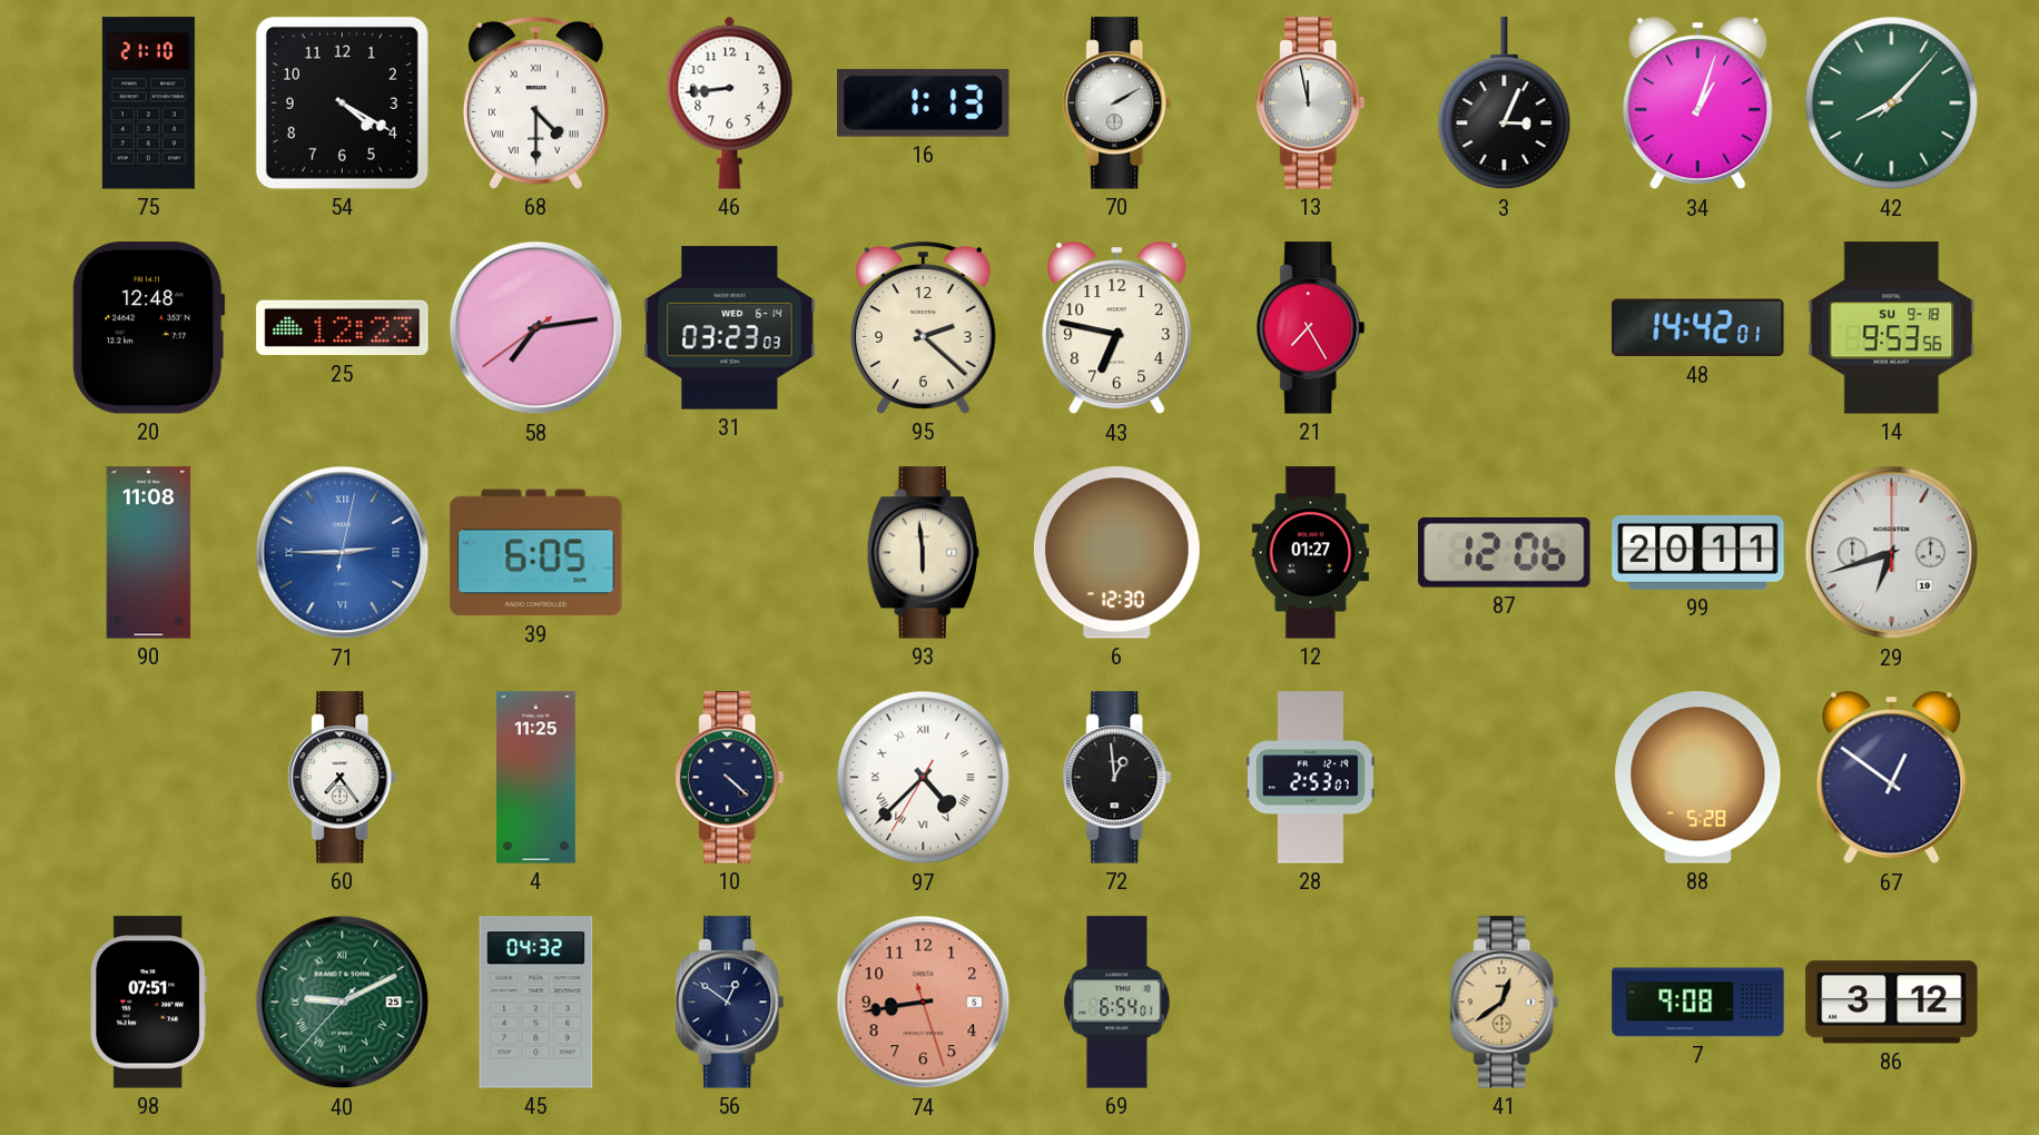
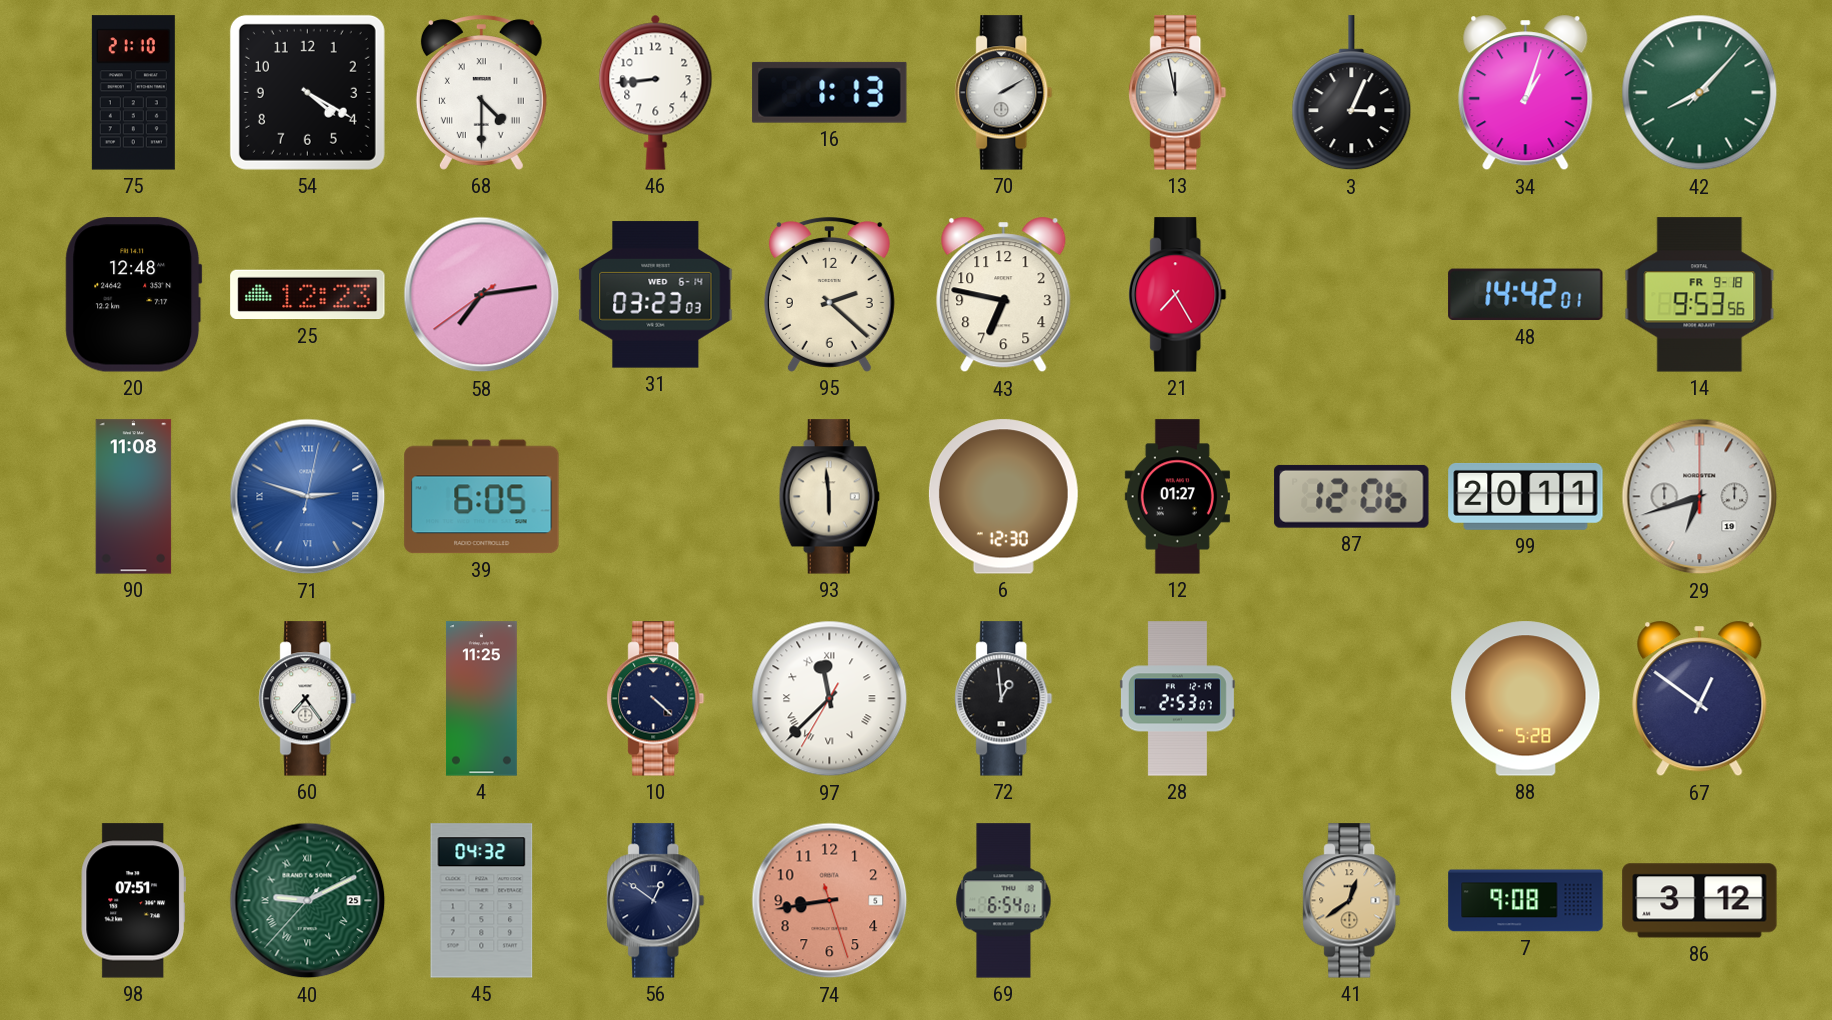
14 date: SU 9-18 -> FR 9-18
71: 2:45 -> 2:48
97: 4:37 -> 11:37
